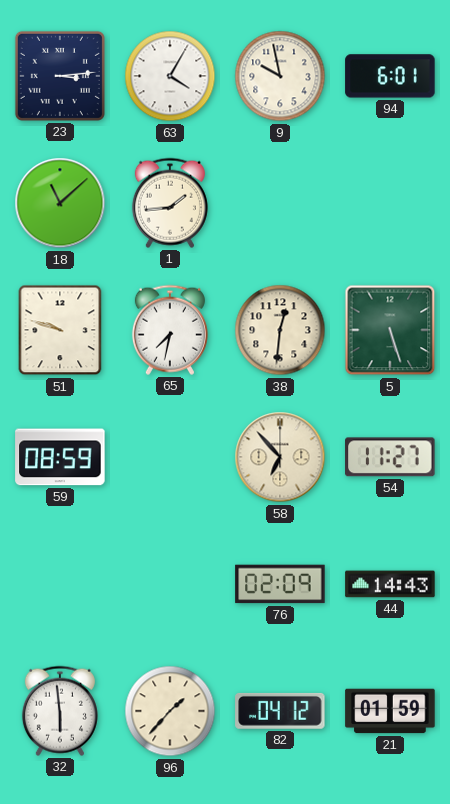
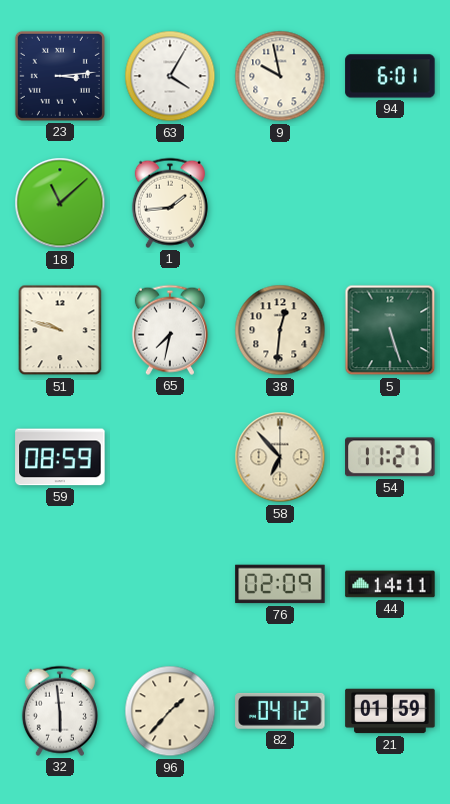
44: 14:43 -> 14:11
